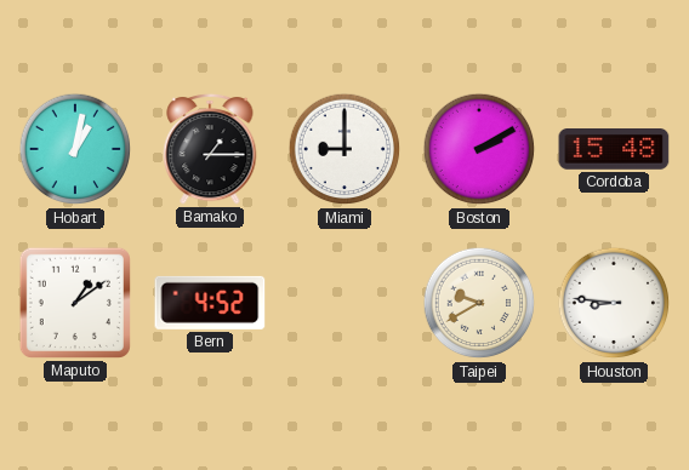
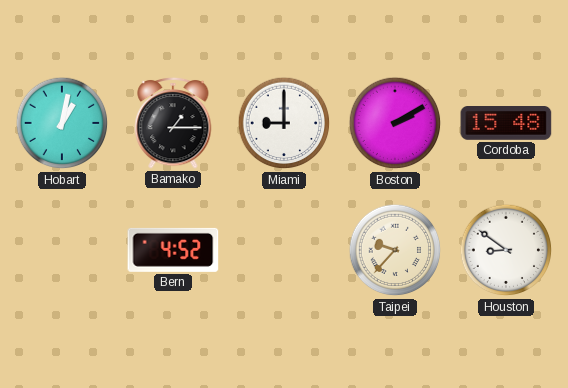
Maputo: 1:09 -> none
Taipei: 9:40 -> 9:37
Houston: 8:46 -> 8:51
